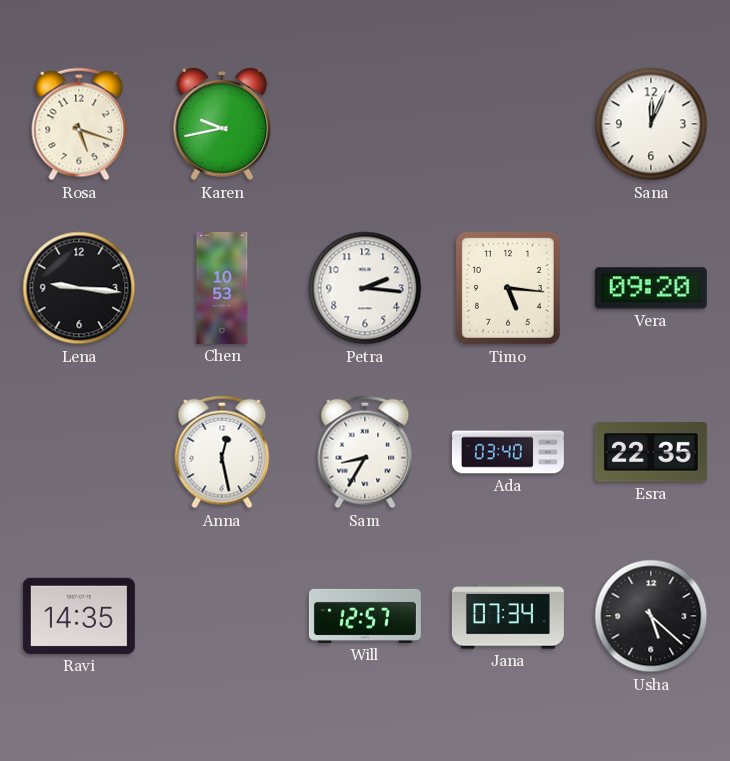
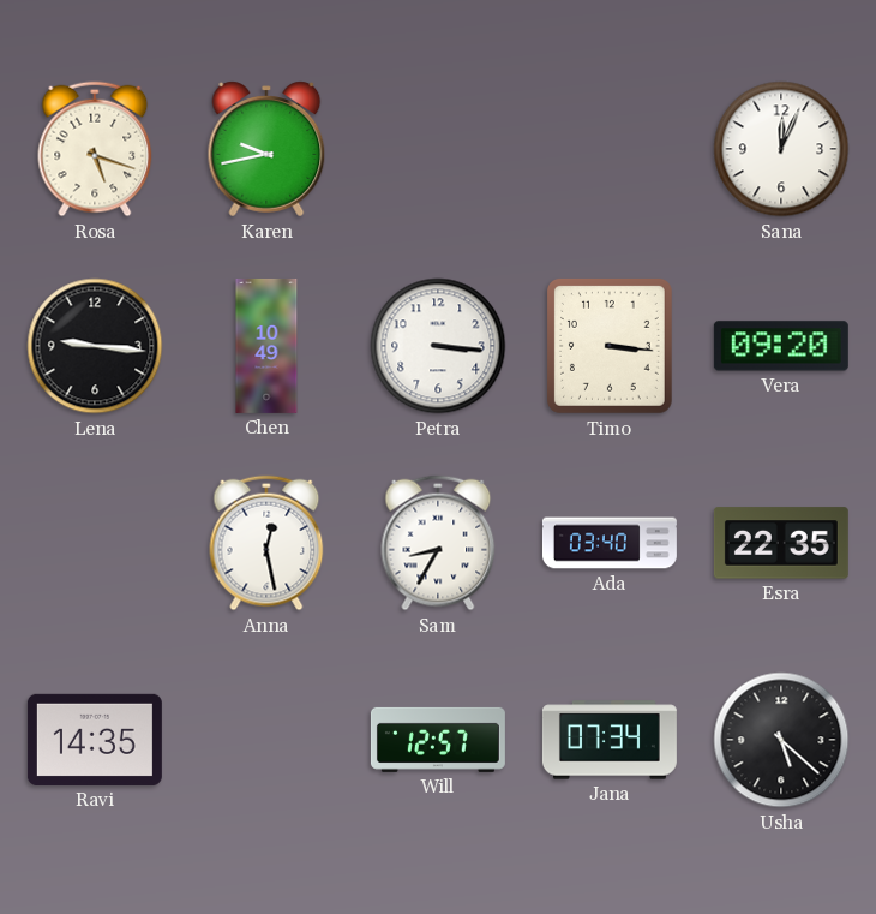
Chen: 10:53 -> 10:49
Petra: 2:16 -> 3:16
Timo: 5:16 -> 3:16
